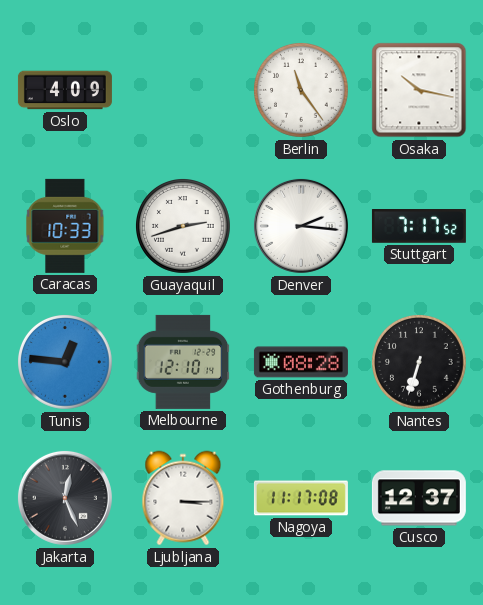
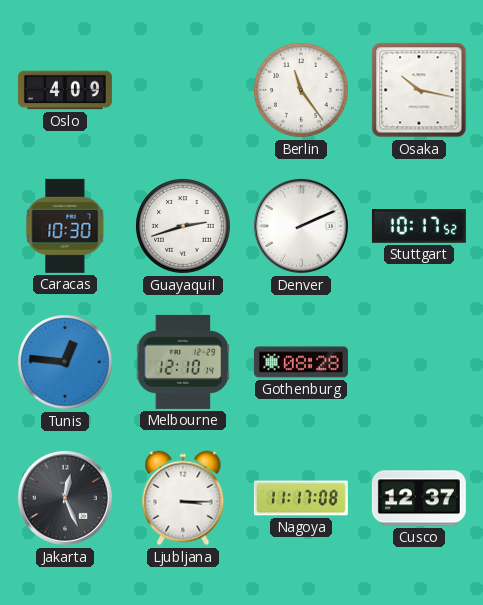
Caracas: 10:33 -> 10:30
Denver: 2:16 -> 2:11
Stuttgart: 7:17 -> 10:17
Nantes: 6:33 -> none
